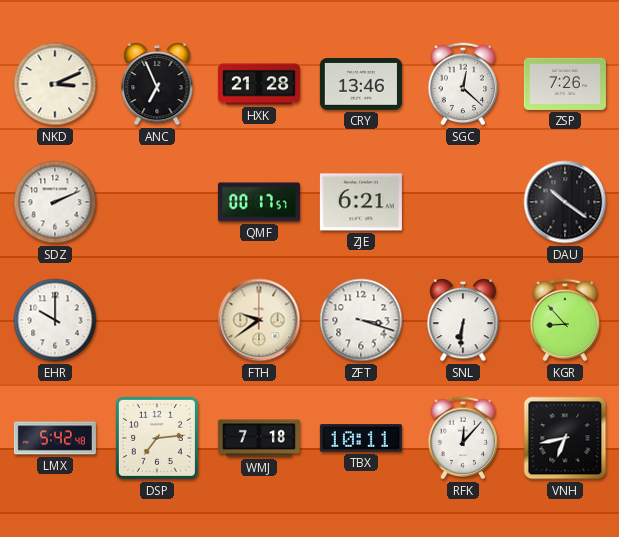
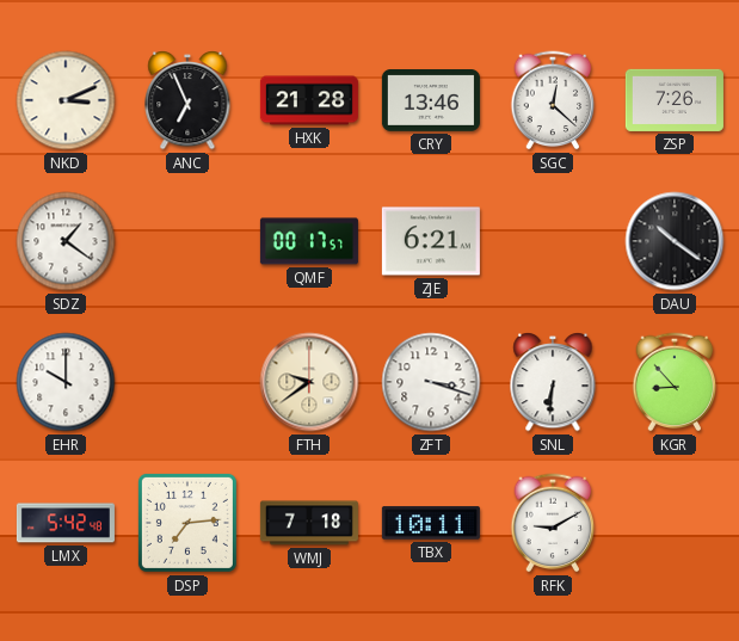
SDZ: 2:11 -> 1:21
RFK: 12:07 -> 9:10
VNH: 6:43 -> none
